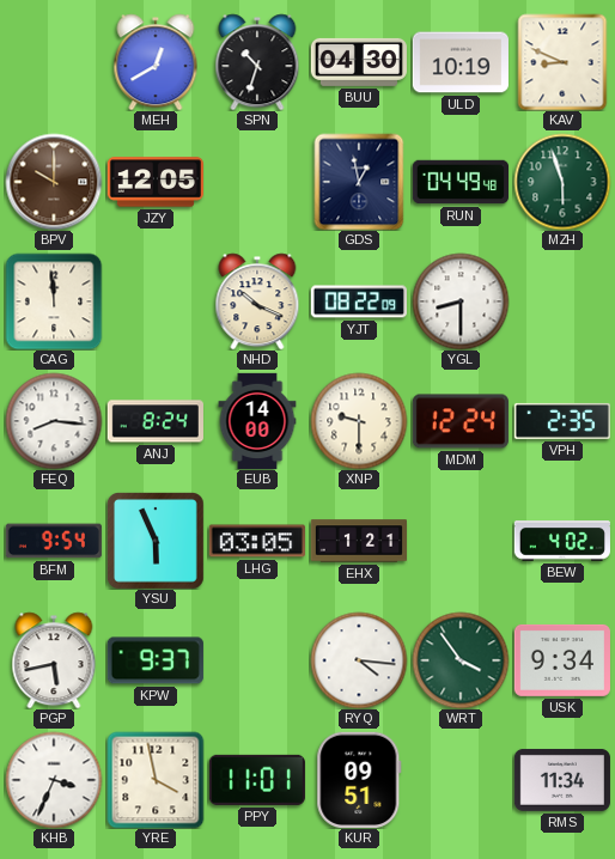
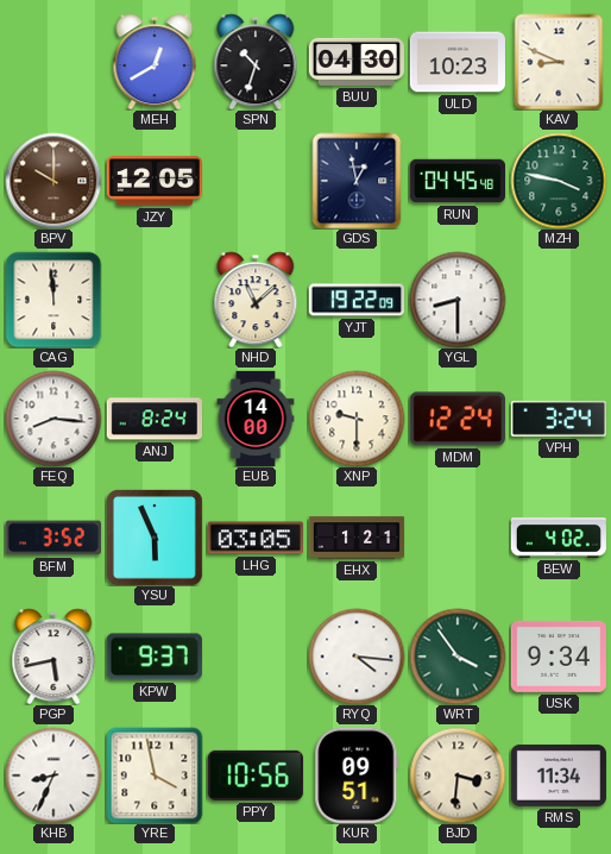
ULD: 10:19 -> 10:23
RUN: 04:49 -> 04:45
MZH: 5:57 -> 3:47
NHD: 10:19 -> 11:08
YJT: 08:22 -> 19:22
VPH: 2:35 -> 3:24
BFM: 9:54 -> 3:52
KHB: 3:34 -> 8:34
PPY: 11:01 -> 10:56
BJD: none -> 3:31
